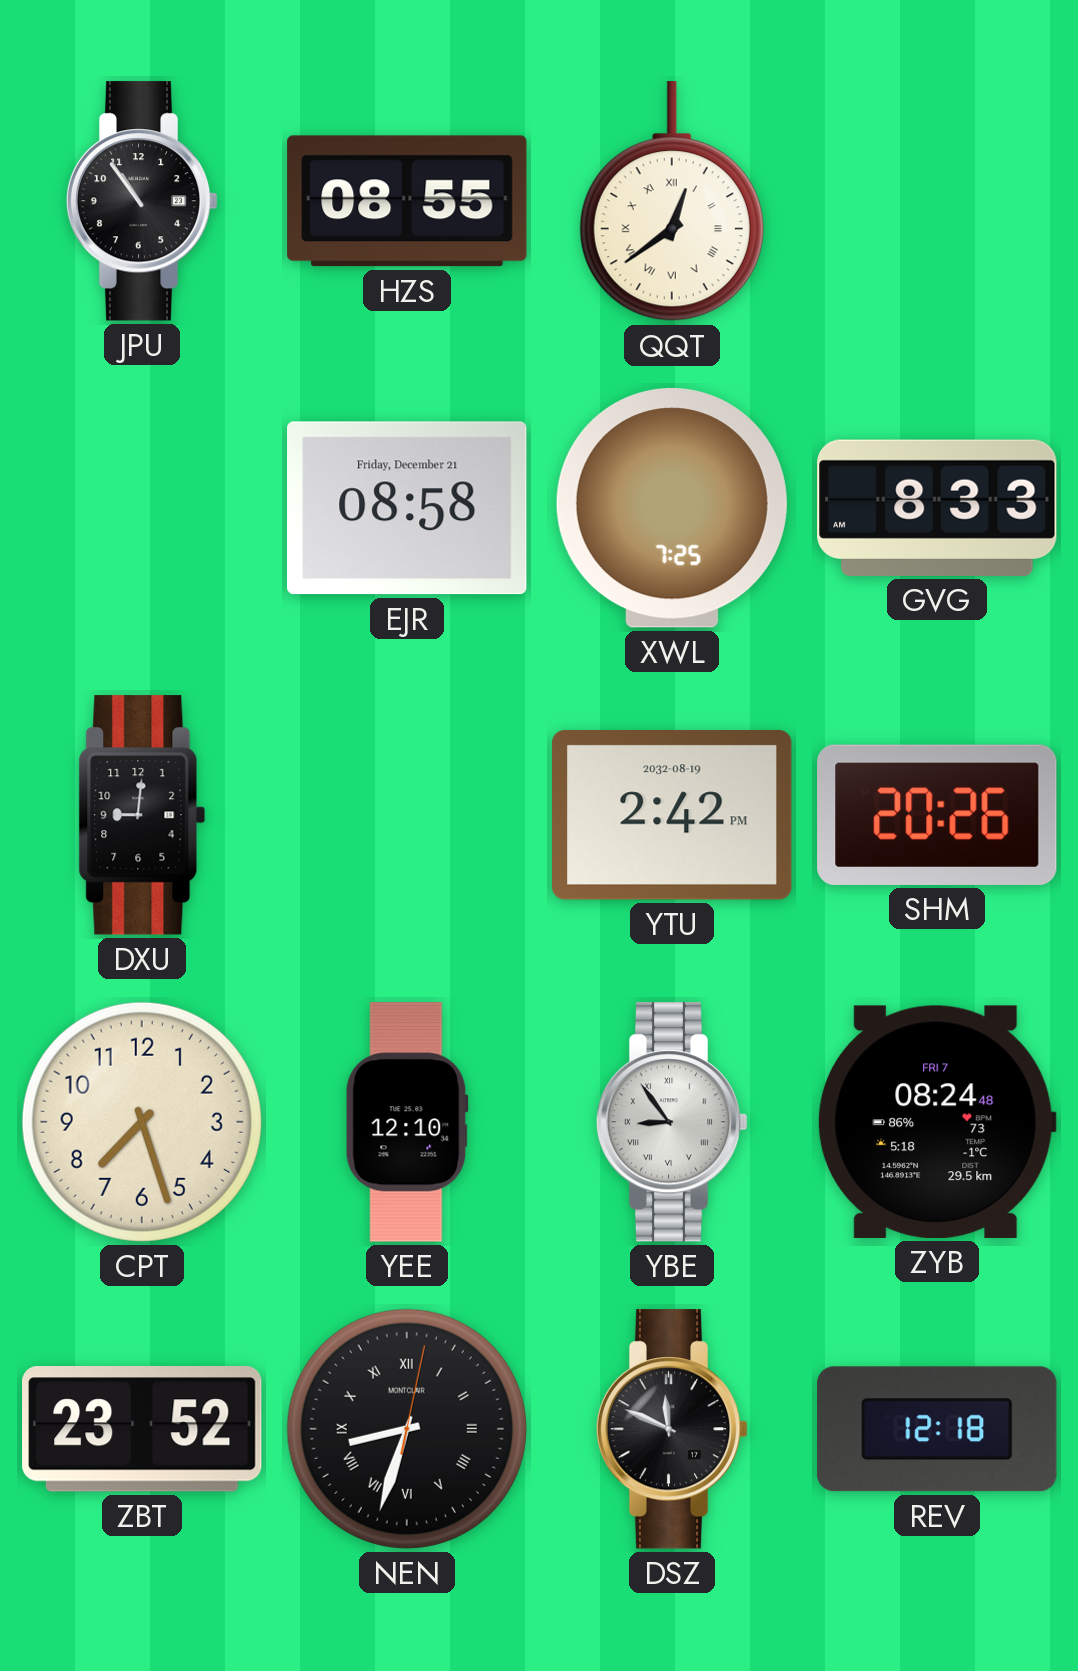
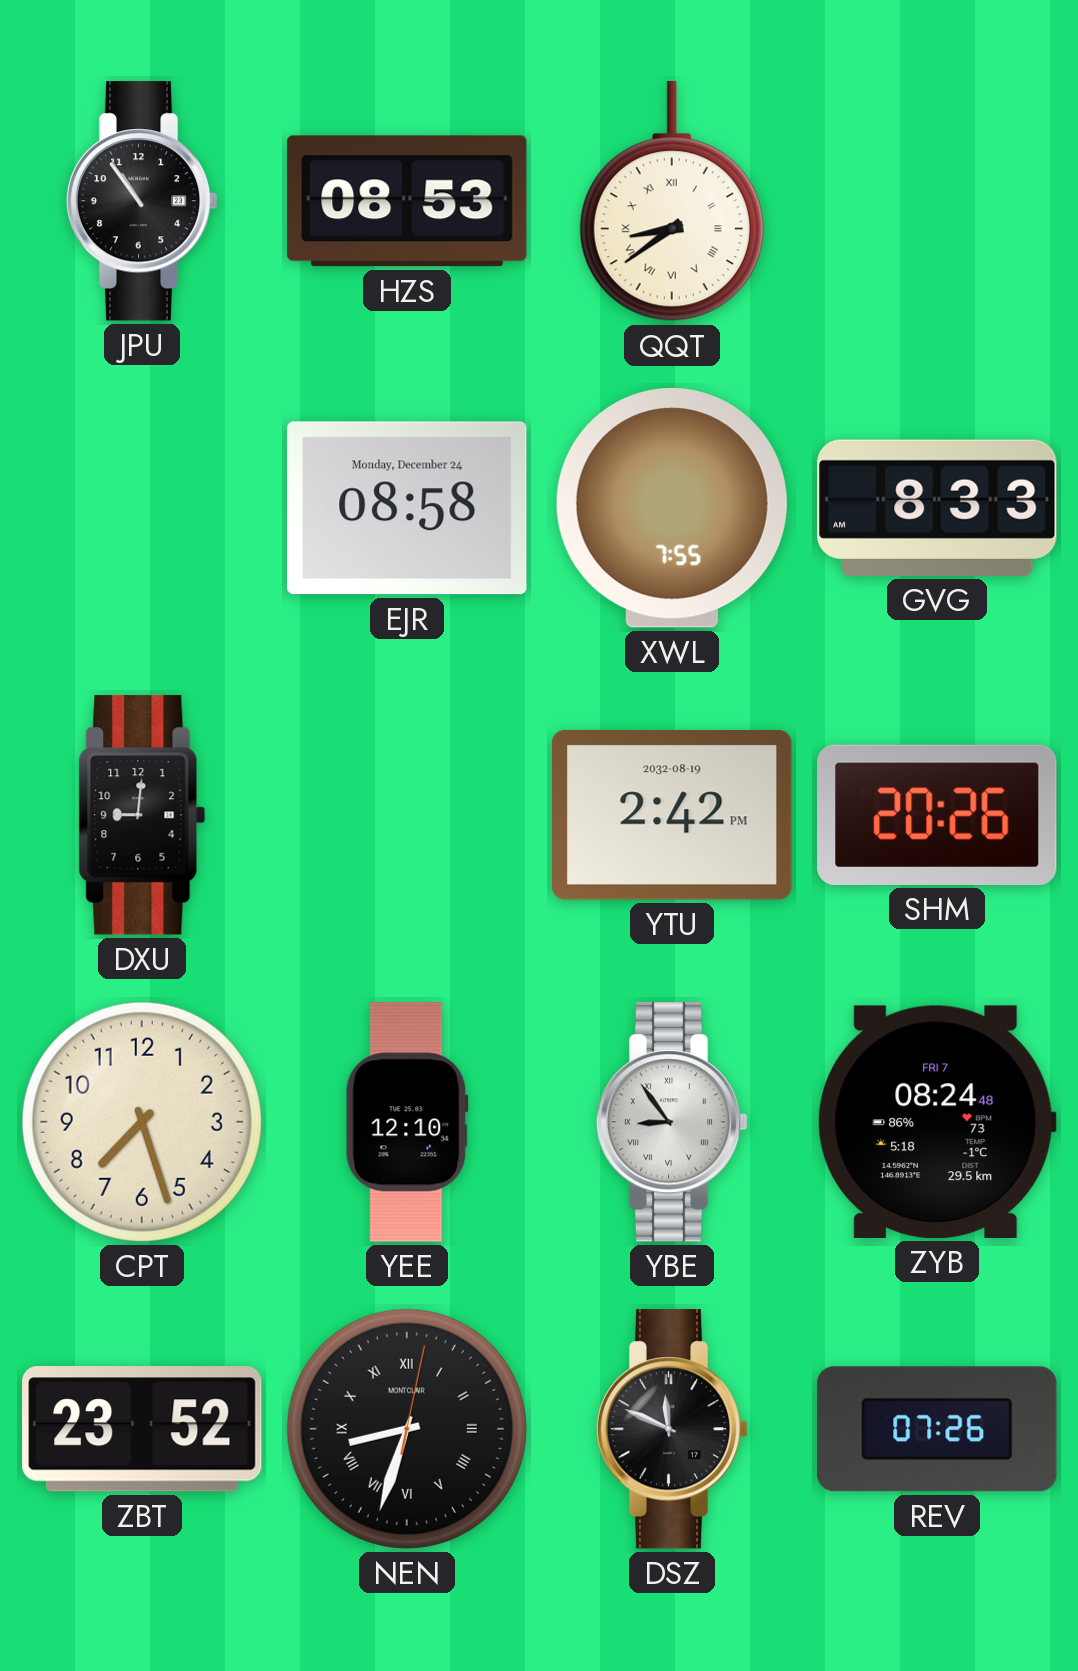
HZS: 08:55 -> 08:53
QQT: 12:39 -> 8:39
EJR date: Friday, December 21 -> Monday, December 24
XWL: 7:25 -> 7:55
REV: 12:18 -> 07:26
